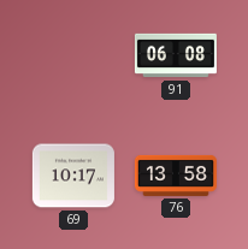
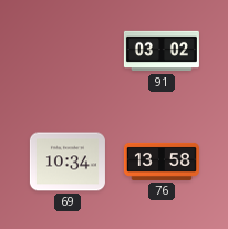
91: 06:08 -> 03:02
69: 10:17 -> 10:34
